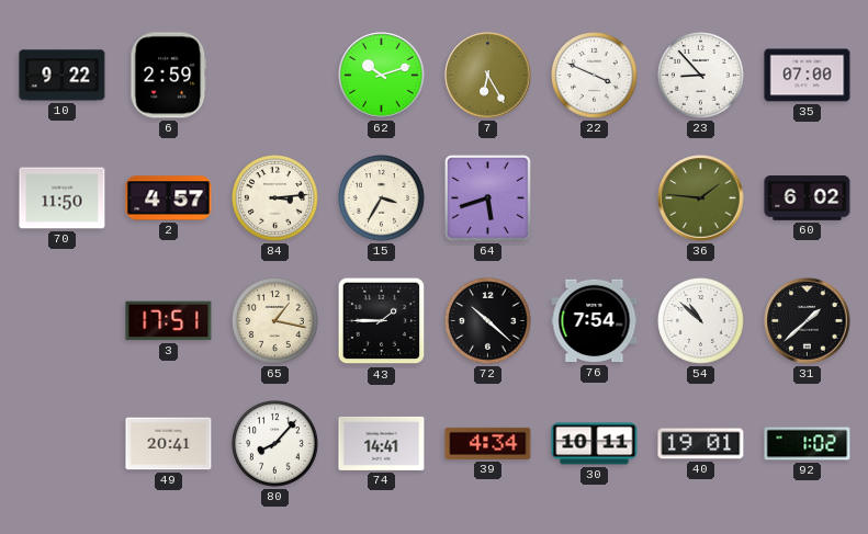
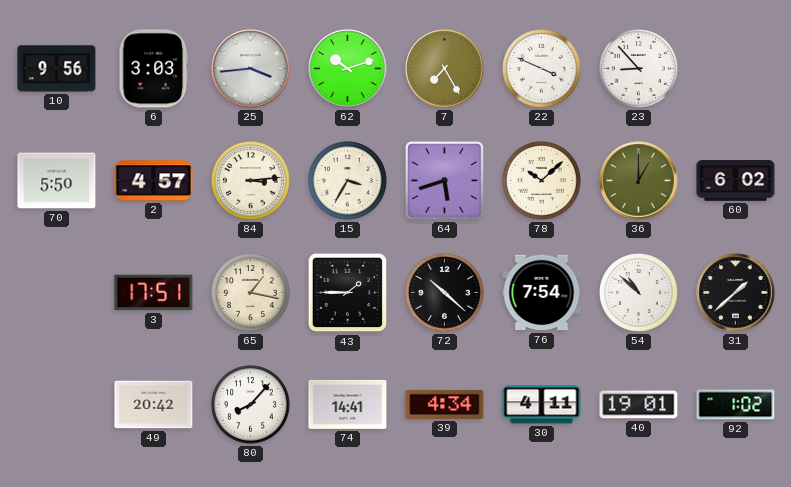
10: 9:22 -> 9:56
6: 2:59 -> 3:03
25: none -> 3:44
7: 6:25 -> 7:25
35: 07:00 -> none
70: 11:50 -> 5:50
78: none -> 10:08
36: 1:46 -> 1:00
49: 20:41 -> 20:42
30: 10:11 -> 4:11
